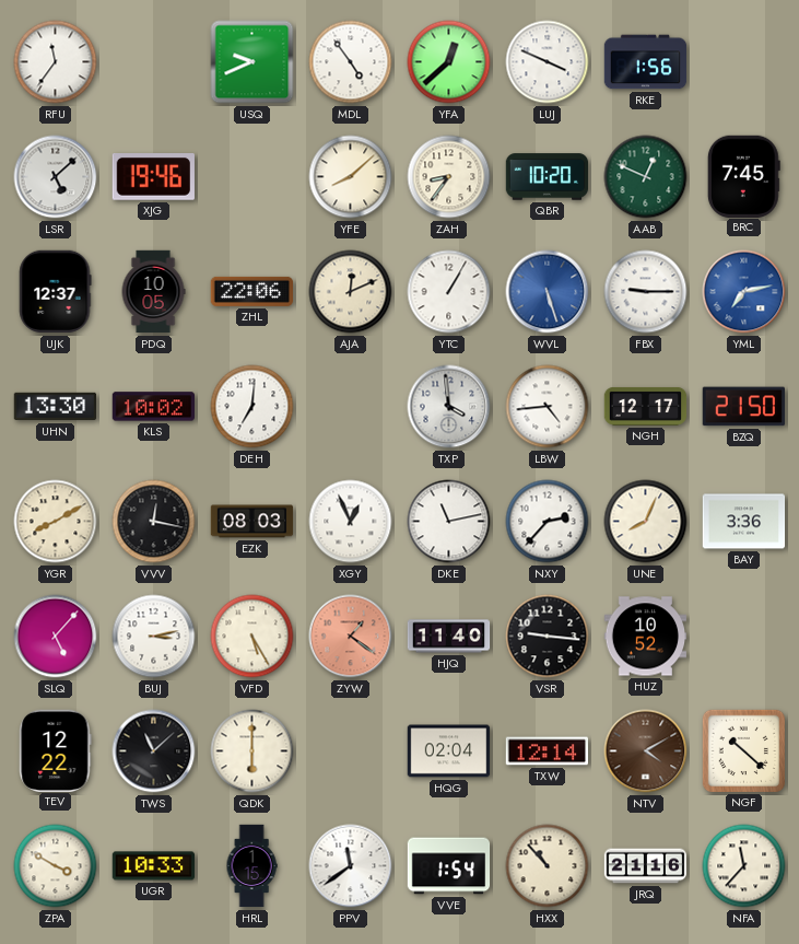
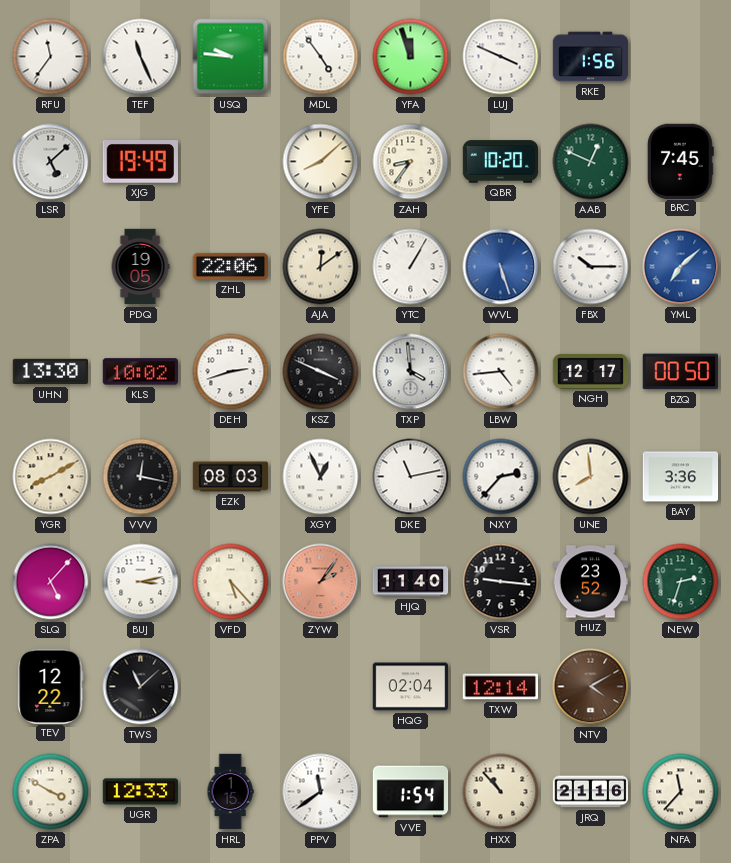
TEF: none -> 11:26
USQ: 9:41 -> 9:46
YFA: 12:38 -> 11:57
XJG: 19:46 -> 19:49
UJK: 12:37 -> none
PDQ: 10:05 -> 19:05
AJA: 12:11 -> 12:09
FBX: 9:15 -> 10:15
YML: 7:13 -> 7:08
DEH: 7:01 -> 2:42
KSZ: none -> 3:49
BZQ: 21:50 -> 00:50
UNE: 8:04 -> 7:59
VFD: 5:25 -> 5:23
ZYW: 1:21 -> 2:06
HUZ: 10:52 -> 23:52
NEW: none -> 2:33
QDK: 6:00 -> none
NGF: 10:22 -> none
UGR: 10:33 -> 12:33
